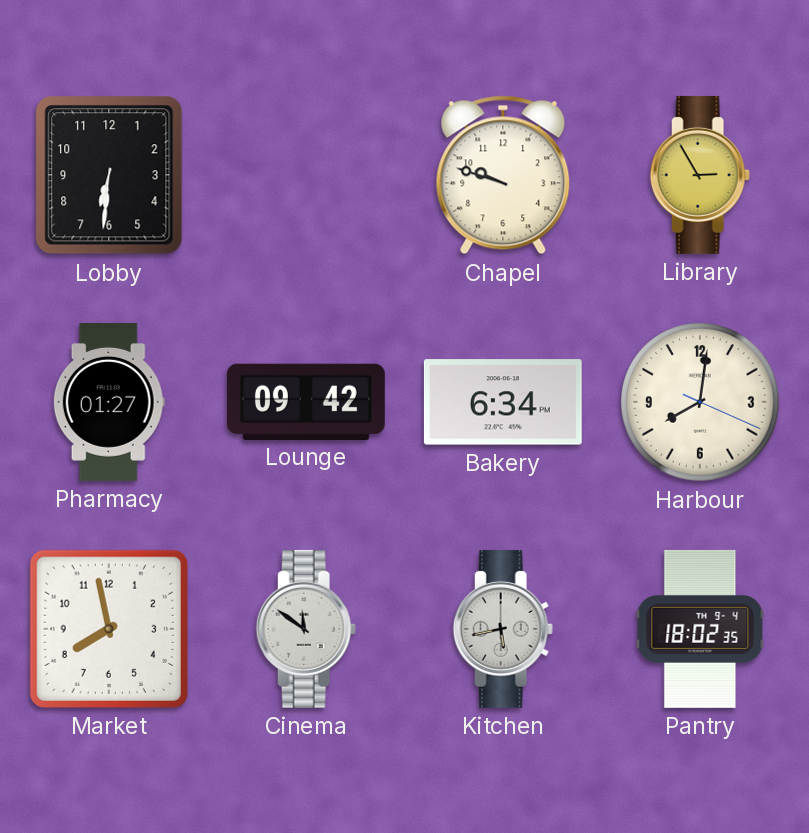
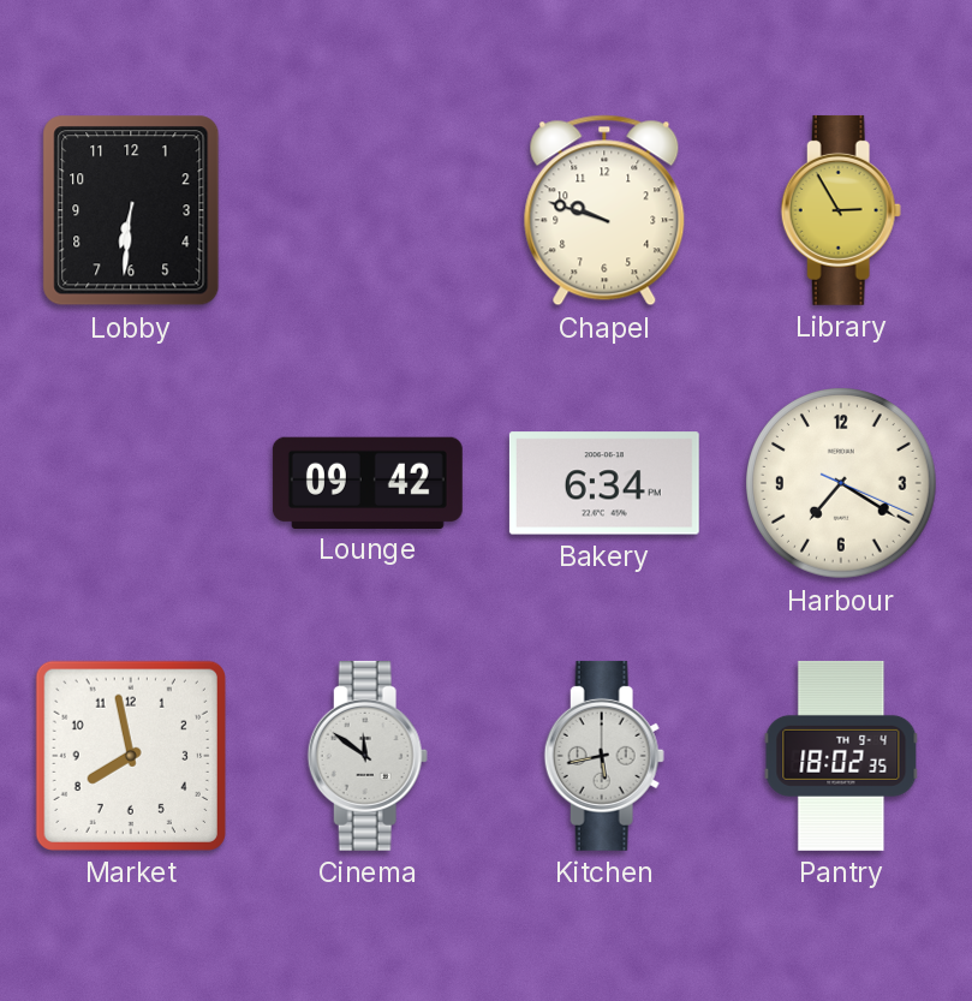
Pharmacy: 01:27 -> none
Harbour: 8:01 -> 7:20
